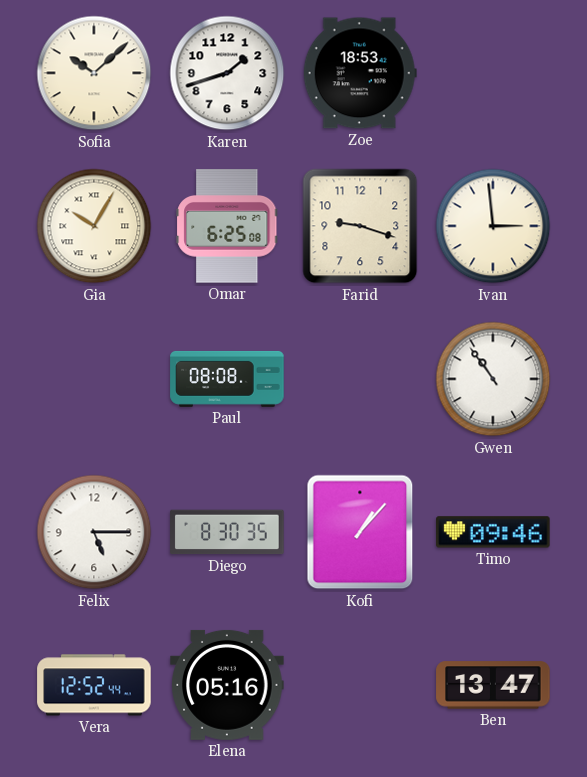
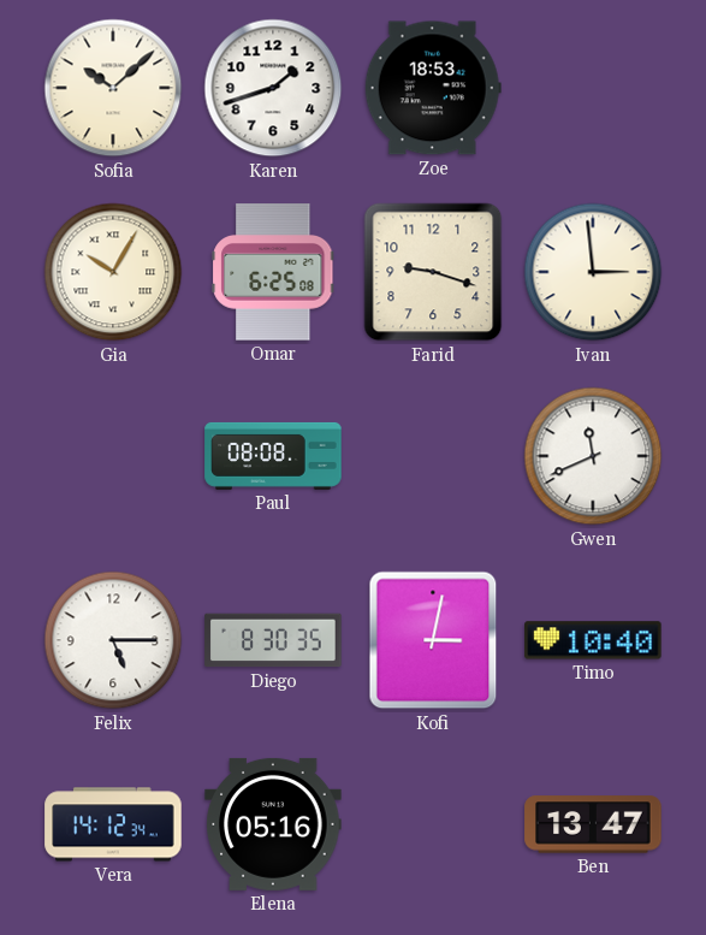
Gwen: 10:54 -> 11:41
Kofi: 1:07 -> 3:02
Timo: 09:46 -> 10:40
Vera: 12:52 -> 14:12
